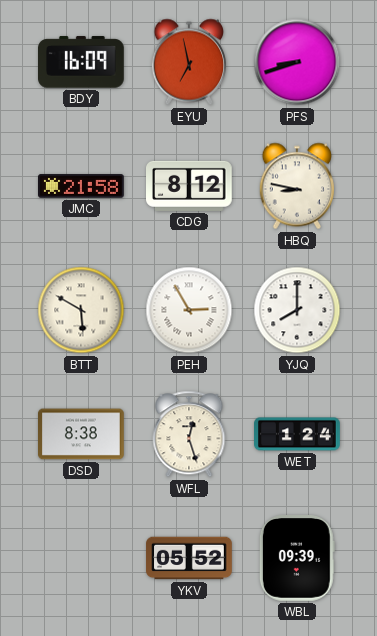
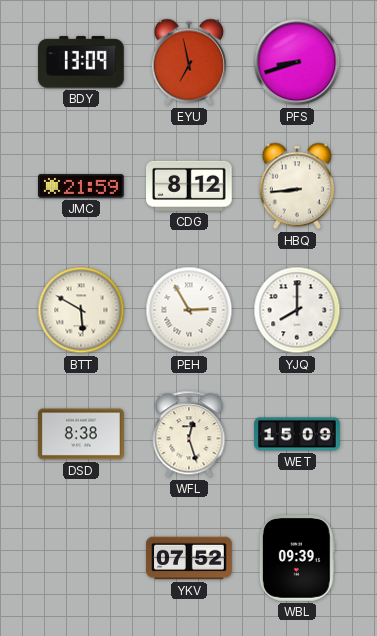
BDY: 16:09 -> 13:09
JMC: 21:58 -> 21:59
HBQ: 8:47 -> 8:44
WET: 1:24 -> 15:09
YKV: 05:52 -> 07:52
